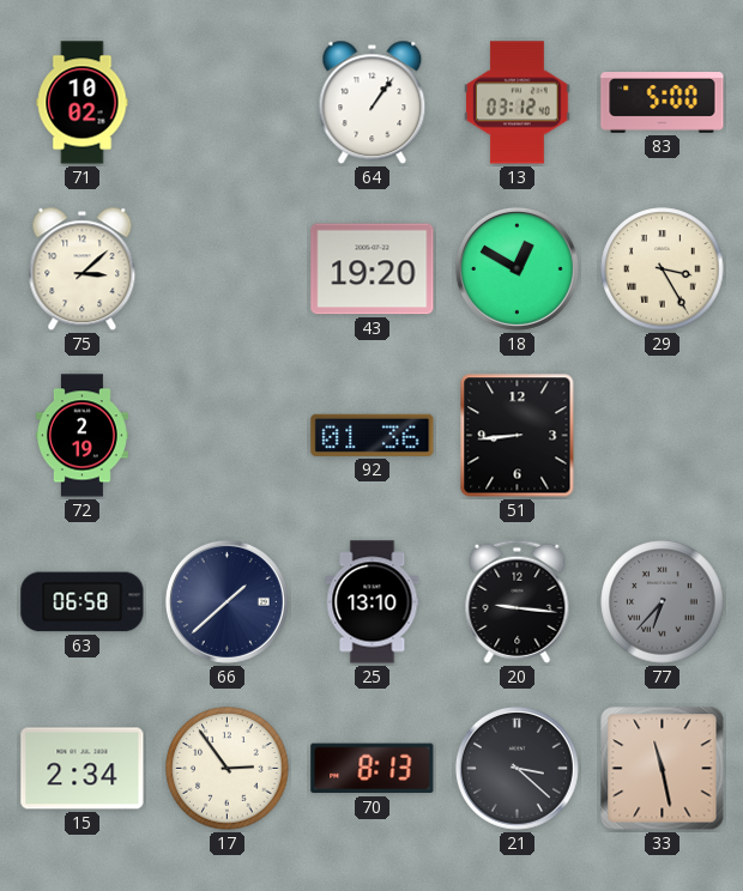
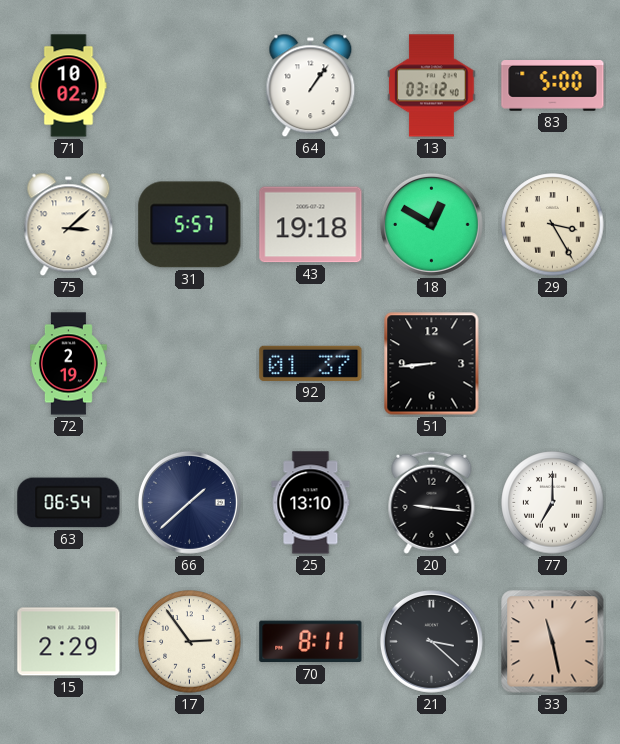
31: none -> 5:57
43: 19:20 -> 19:18
92: 01:36 -> 01:37
63: 06:58 -> 06:54
77: 6:37 -> 7:00
77 dial: grey -> white
15: 2:34 -> 2:29
70: 8:13 -> 8:11
